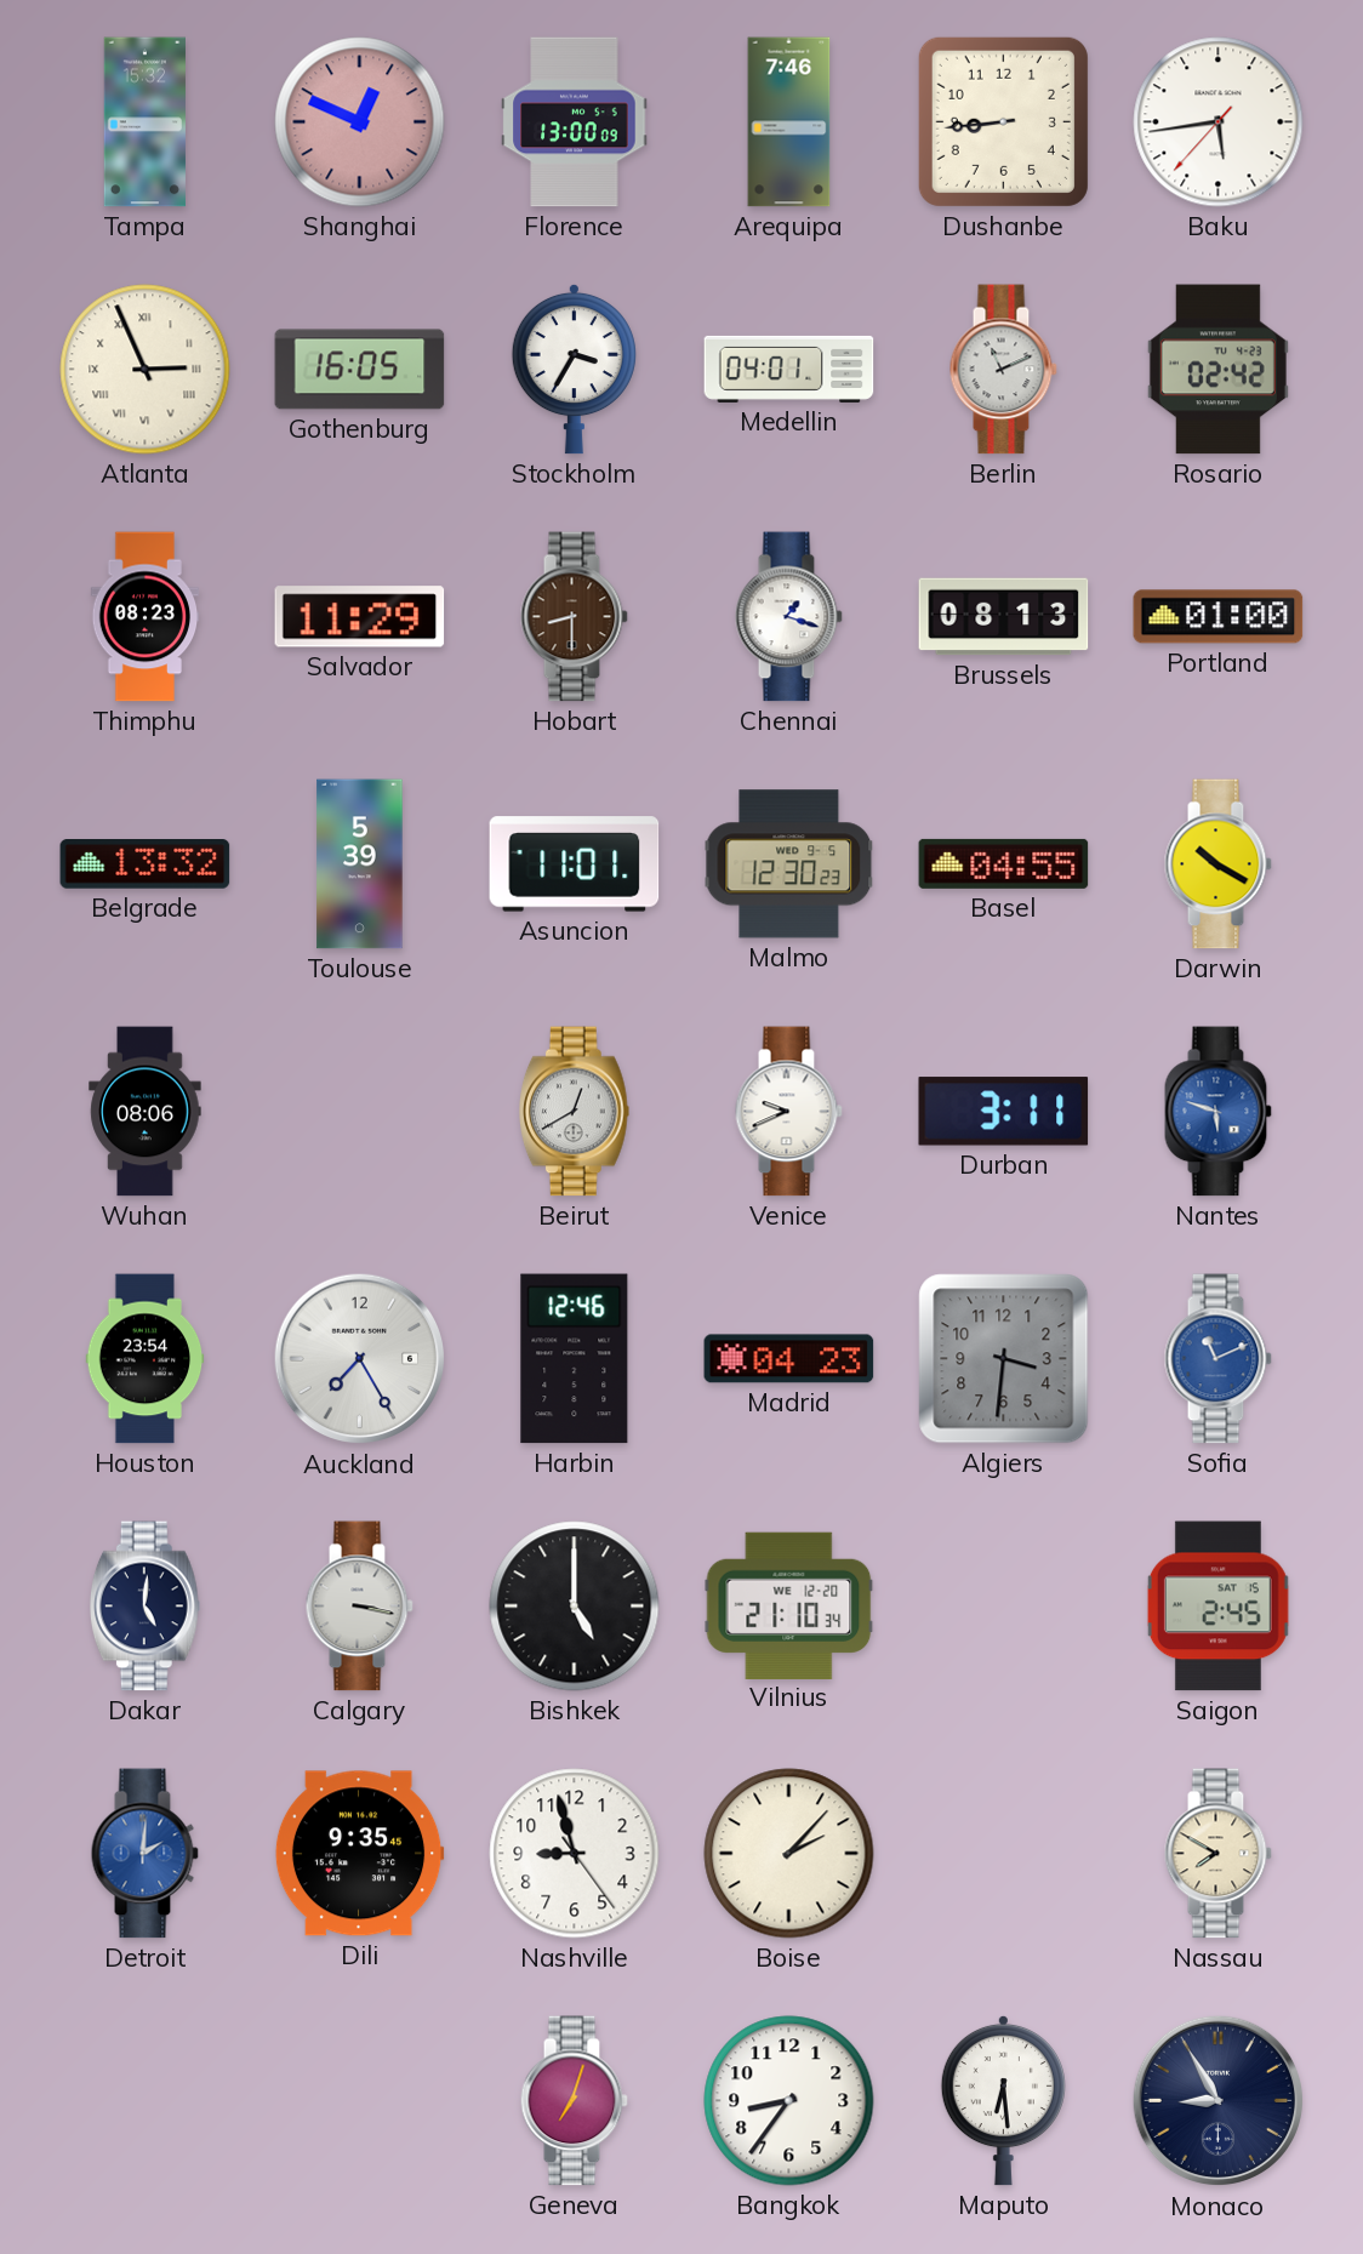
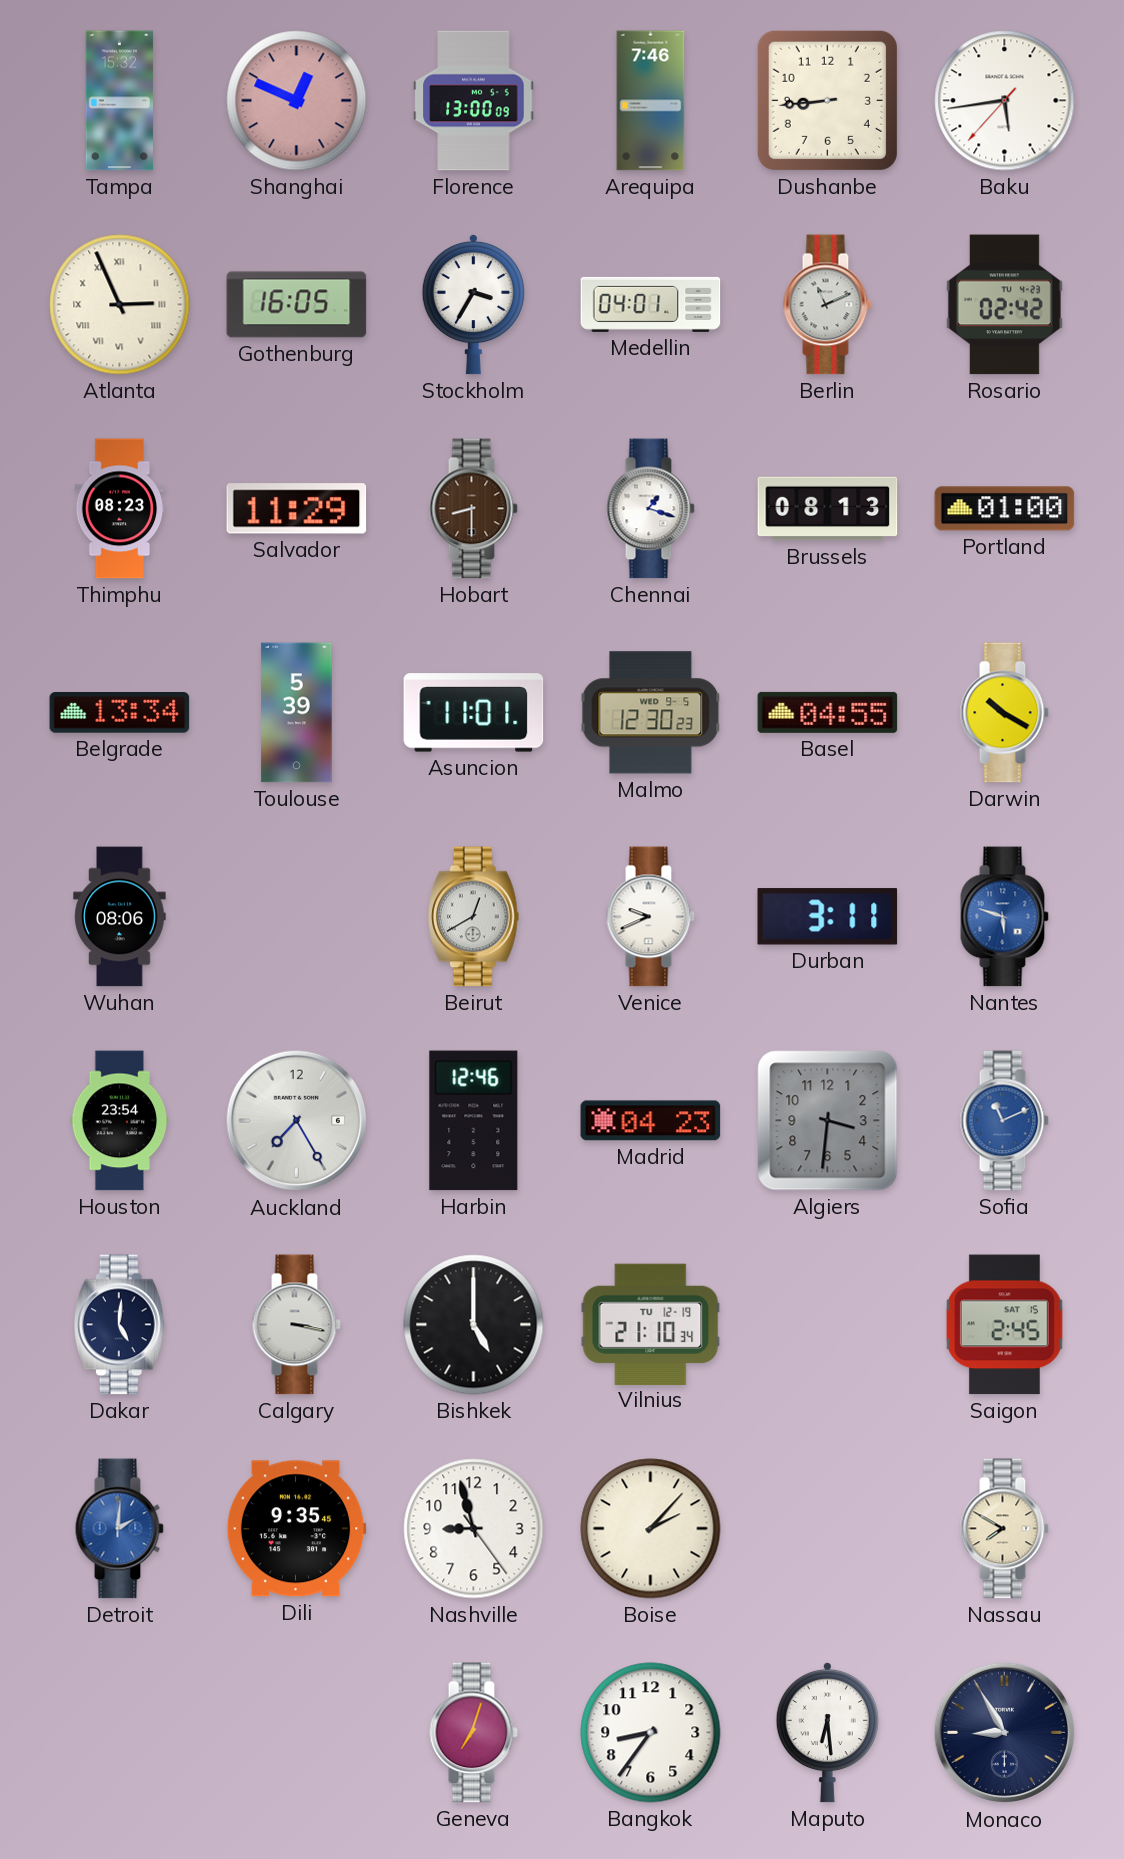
Belgrade: 13:32 -> 13:34
Vilnius date: WE 12-20 -> TU 12-19
